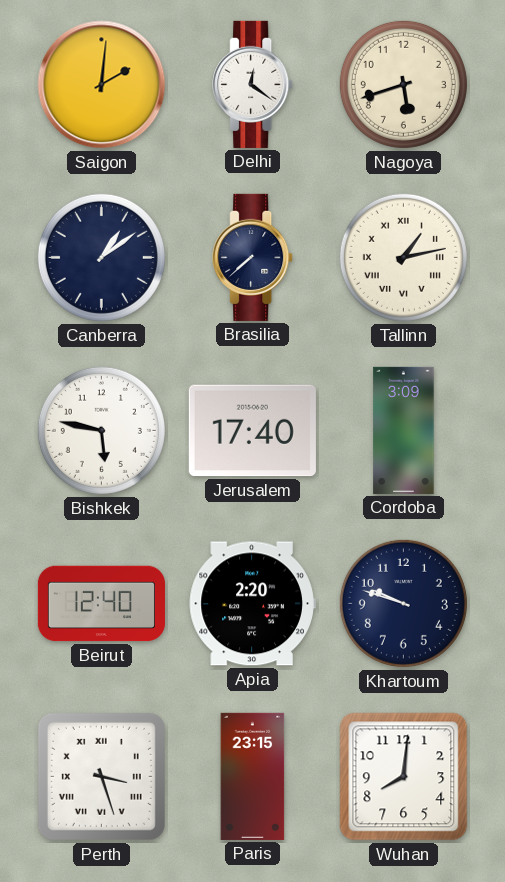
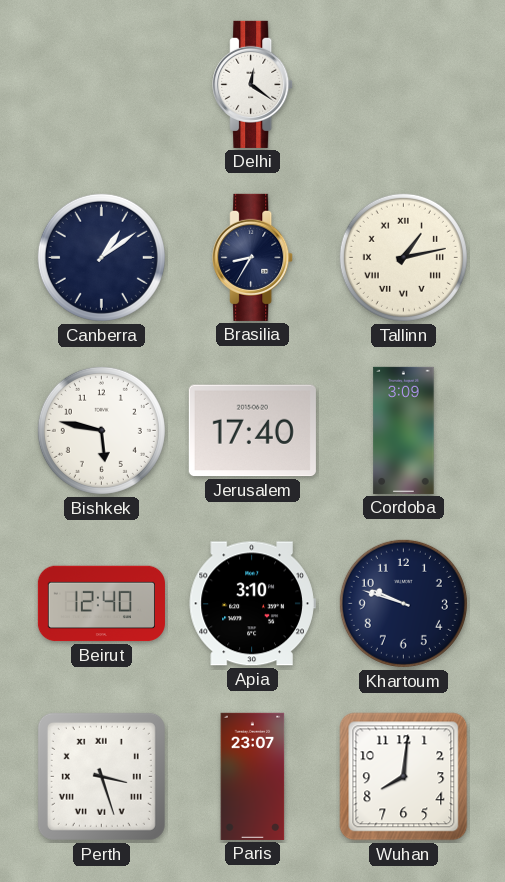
Saigon: 2:01 -> none
Nagoya: 5:42 -> none
Brasilia: 7:38 -> 8:35
Apia: 2:20 -> 3:10
Paris: 23:15 -> 23:07
